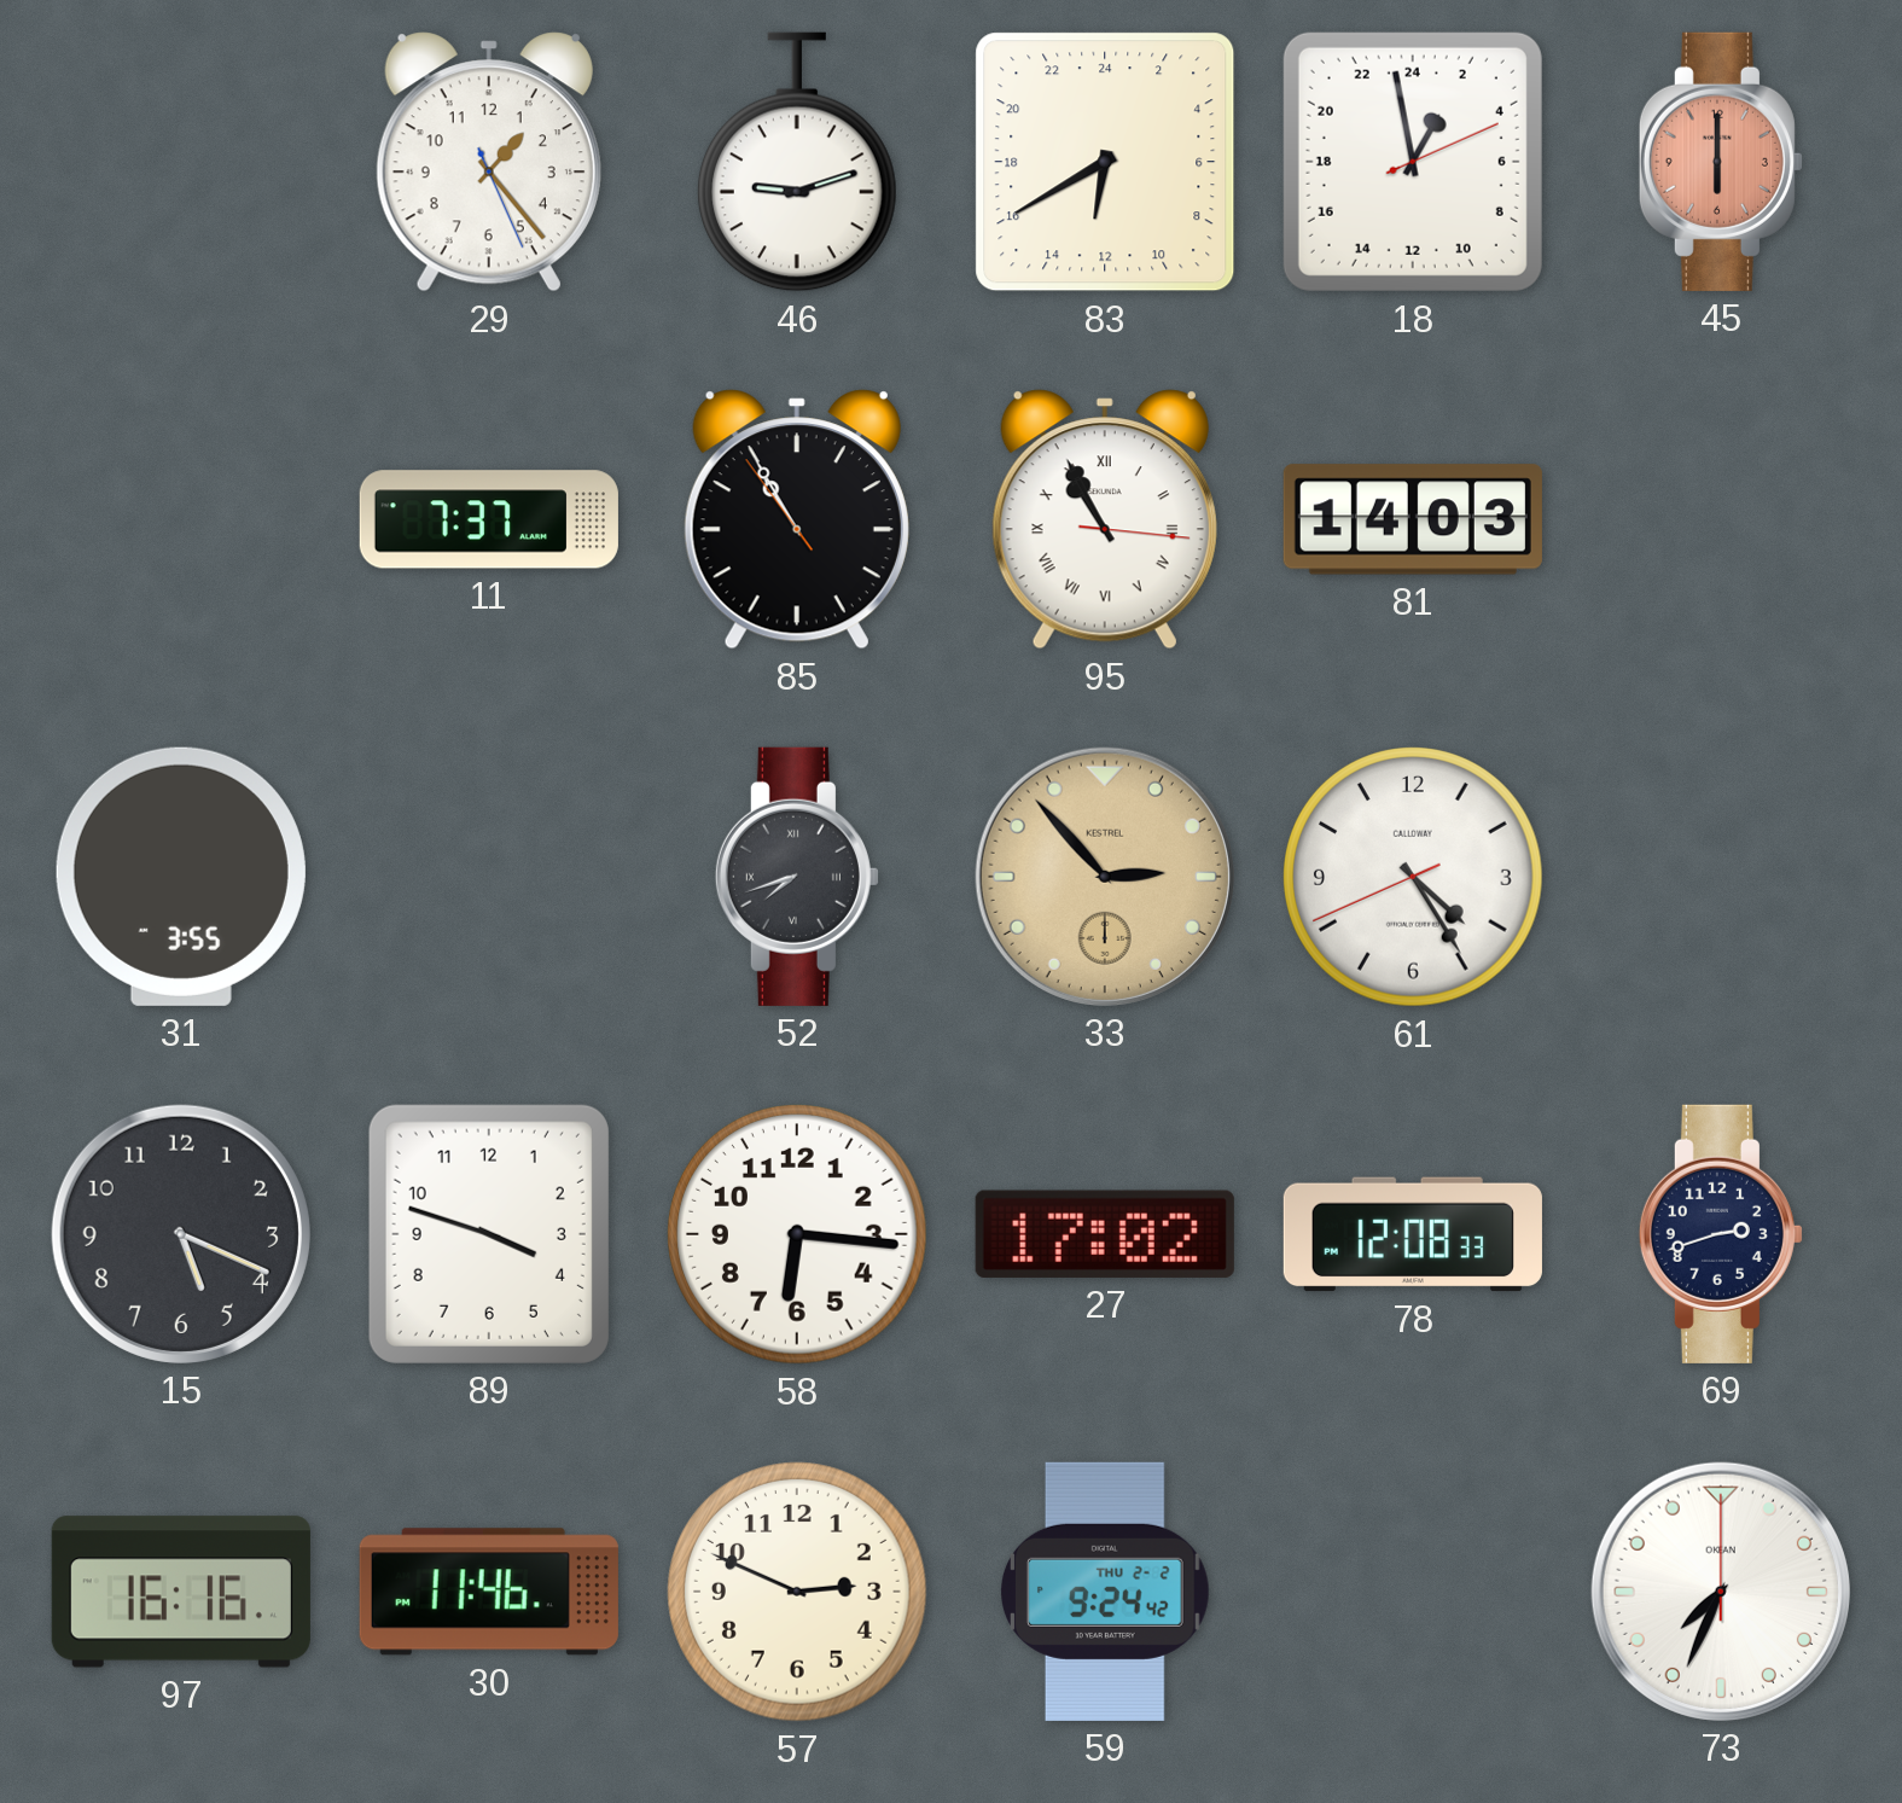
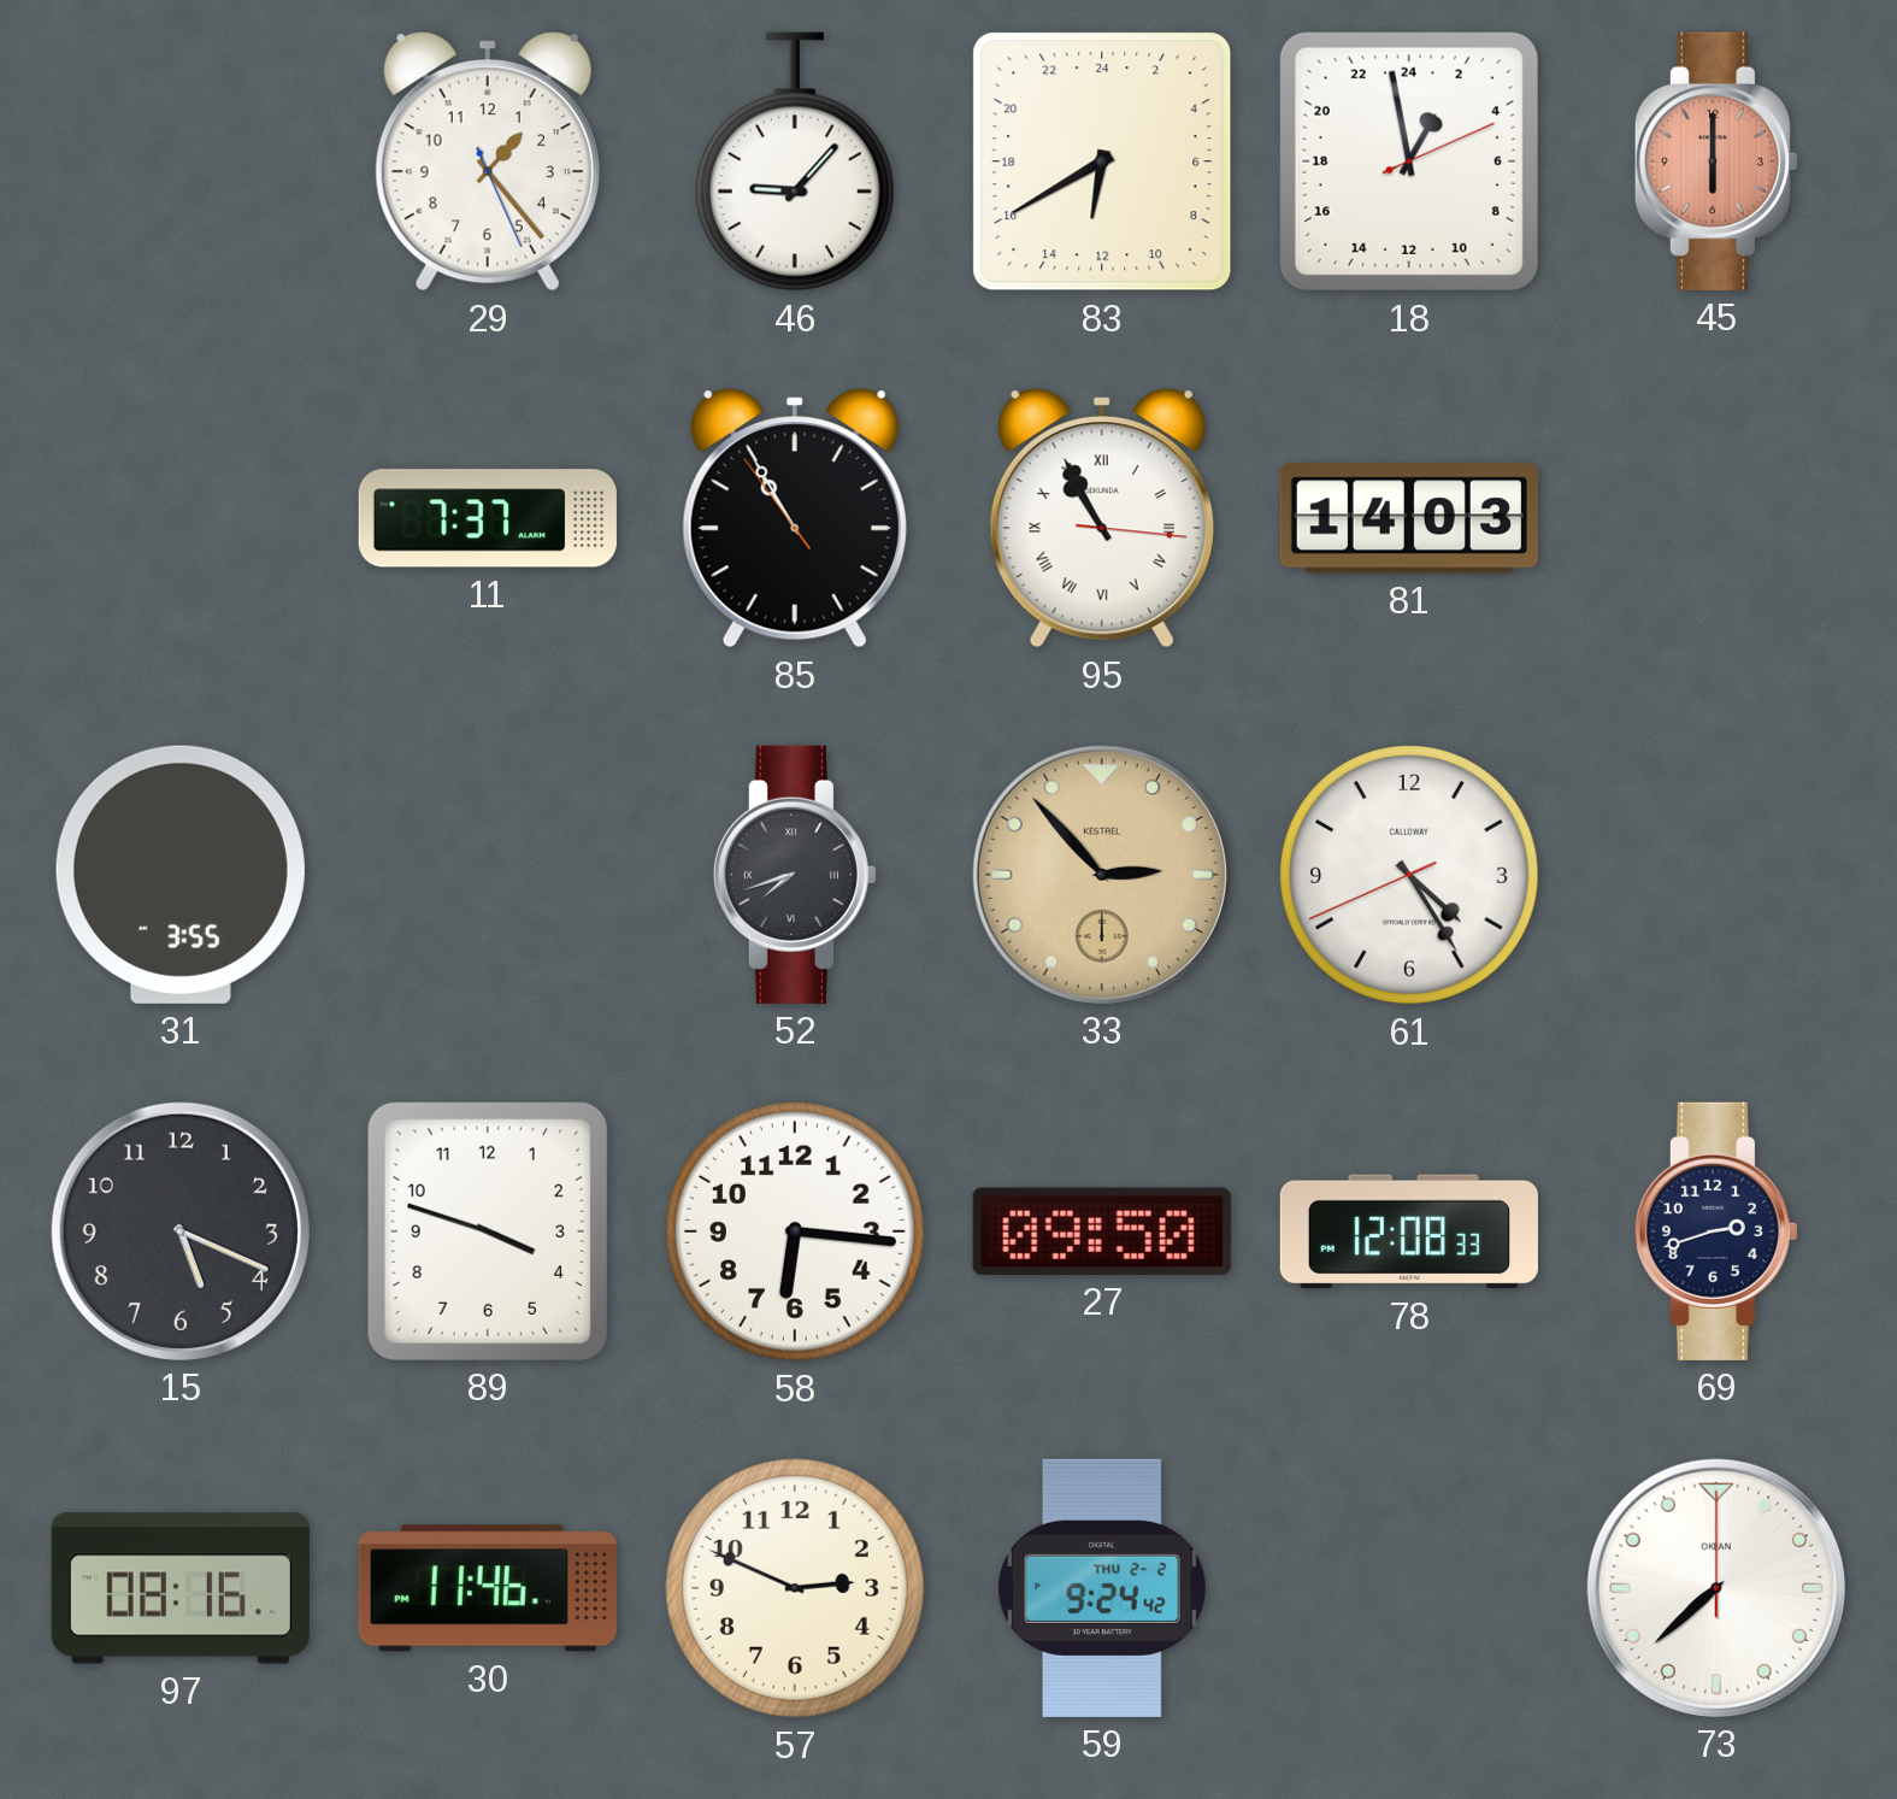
46: 9:12 -> 9:07
27: 17:02 -> 09:50
97: 16:16 -> 08:16
73: 7:34 -> 7:38
